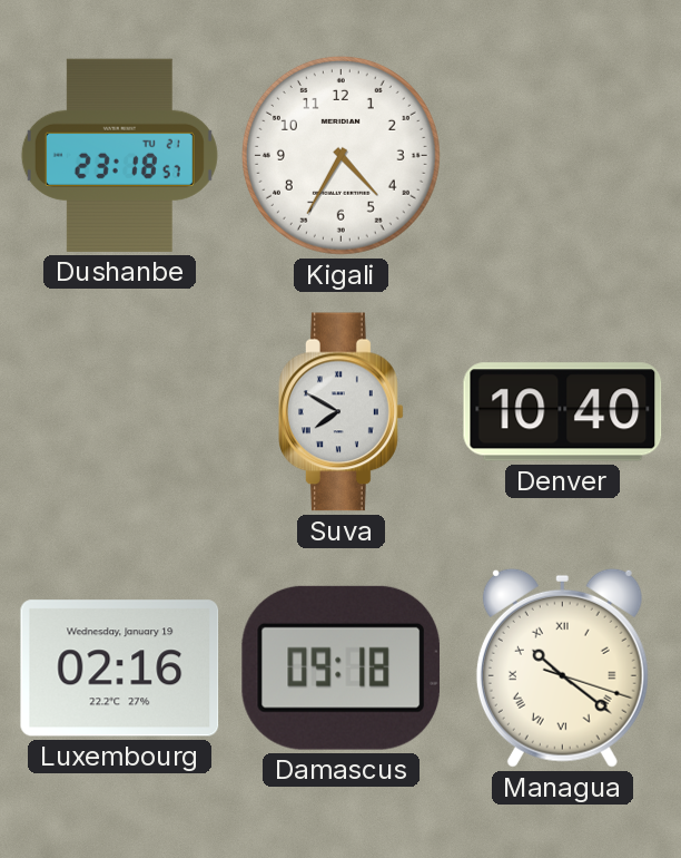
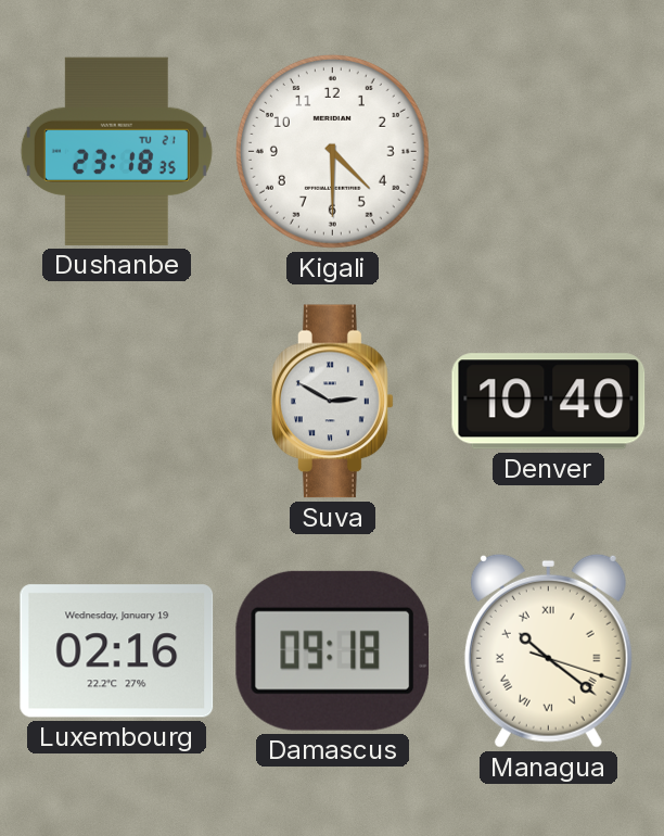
Dushanbe: 23:18:57 -> 23:18:35
Kigali: 4:35 -> 4:30
Suva: 7:50 -> 2:50
